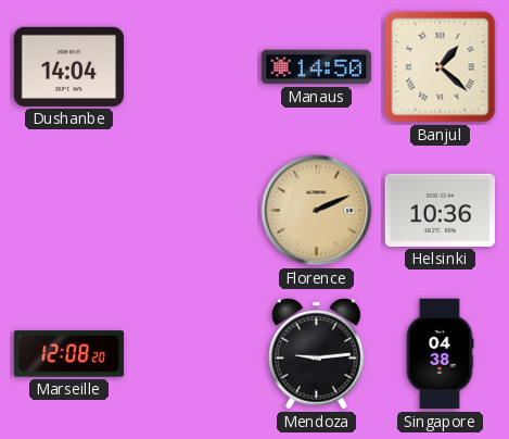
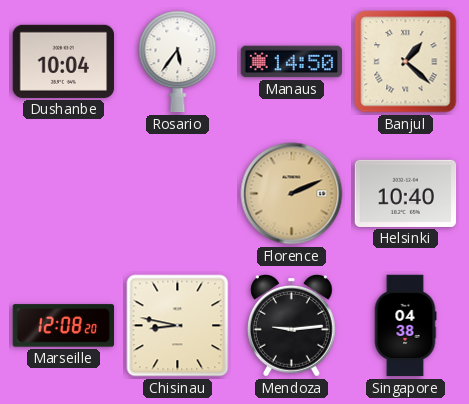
Dushanbe: 14:04 -> 10:04
Rosario: none -> 5:36
Helsinki: 10:36 -> 10:40
Chisinau: none -> 8:47
